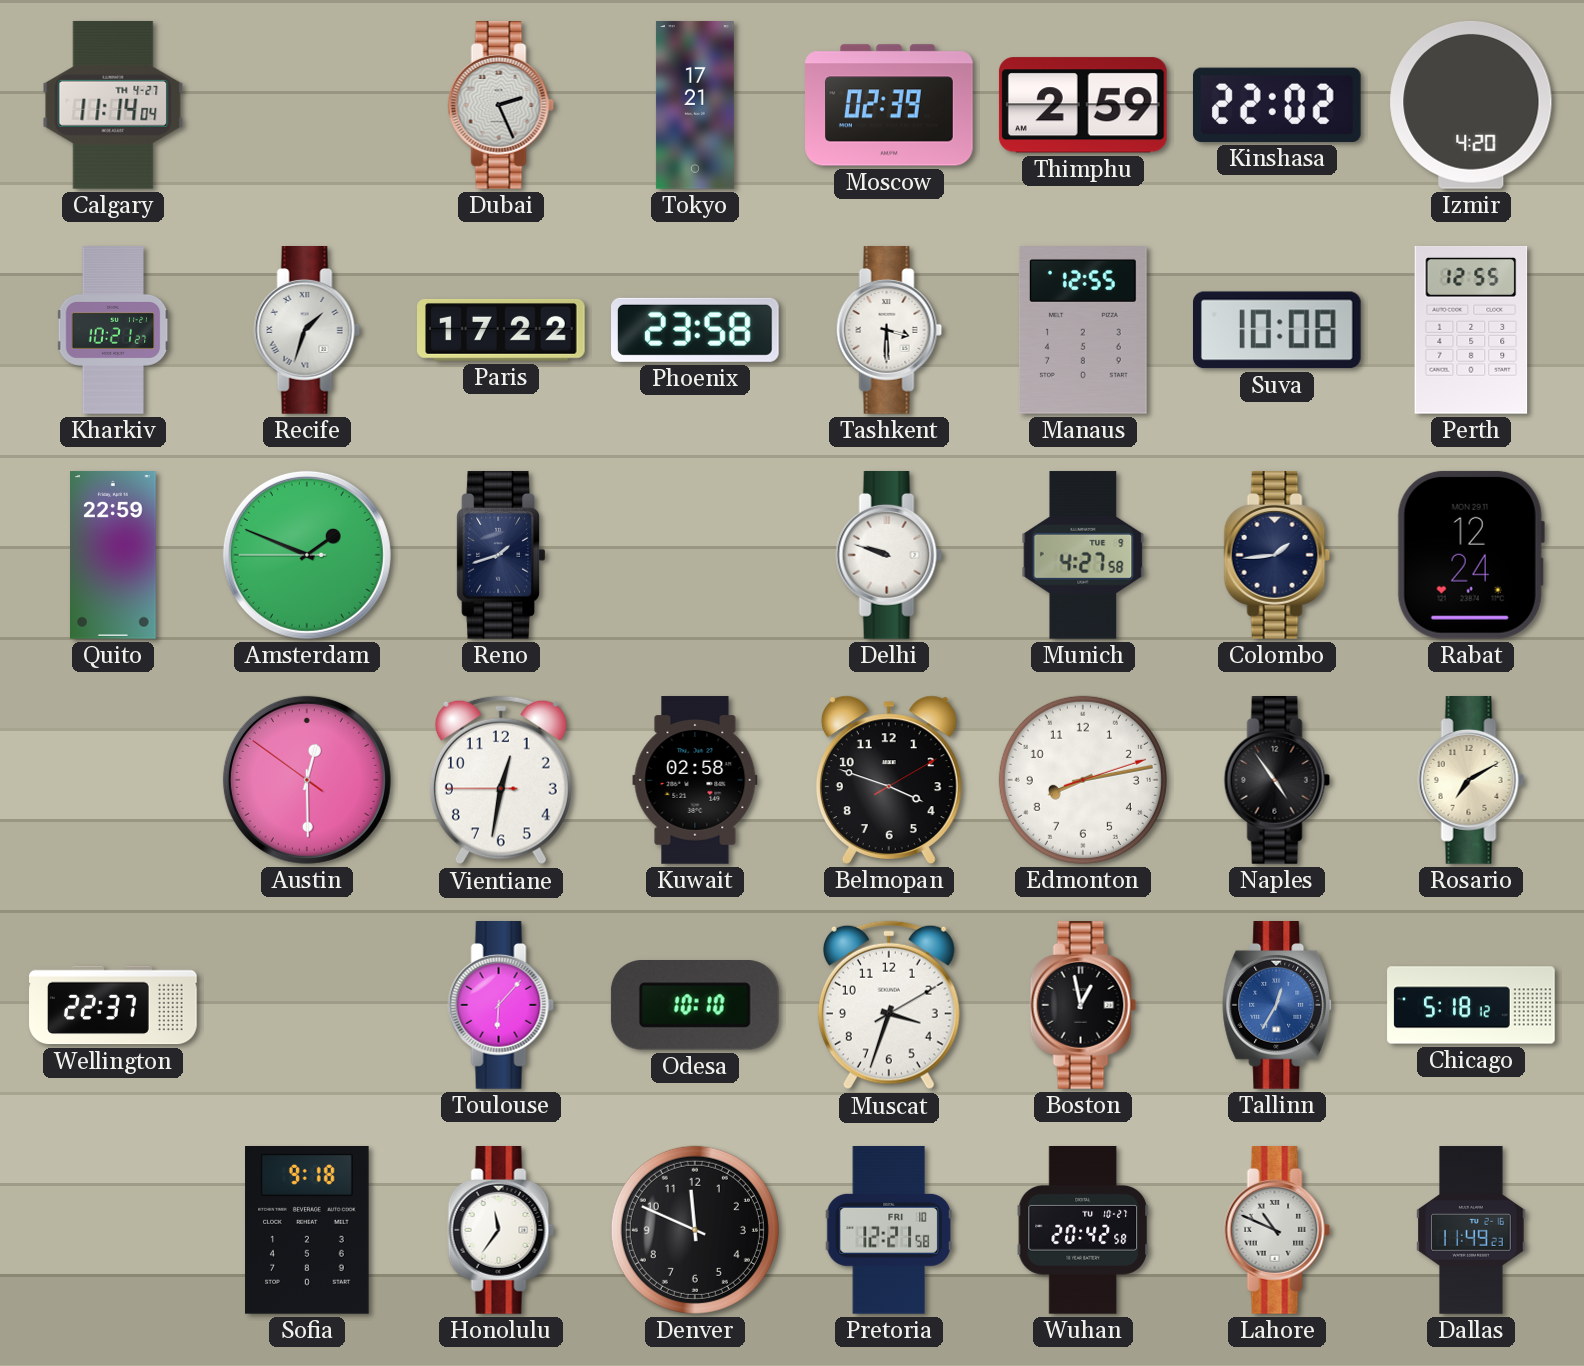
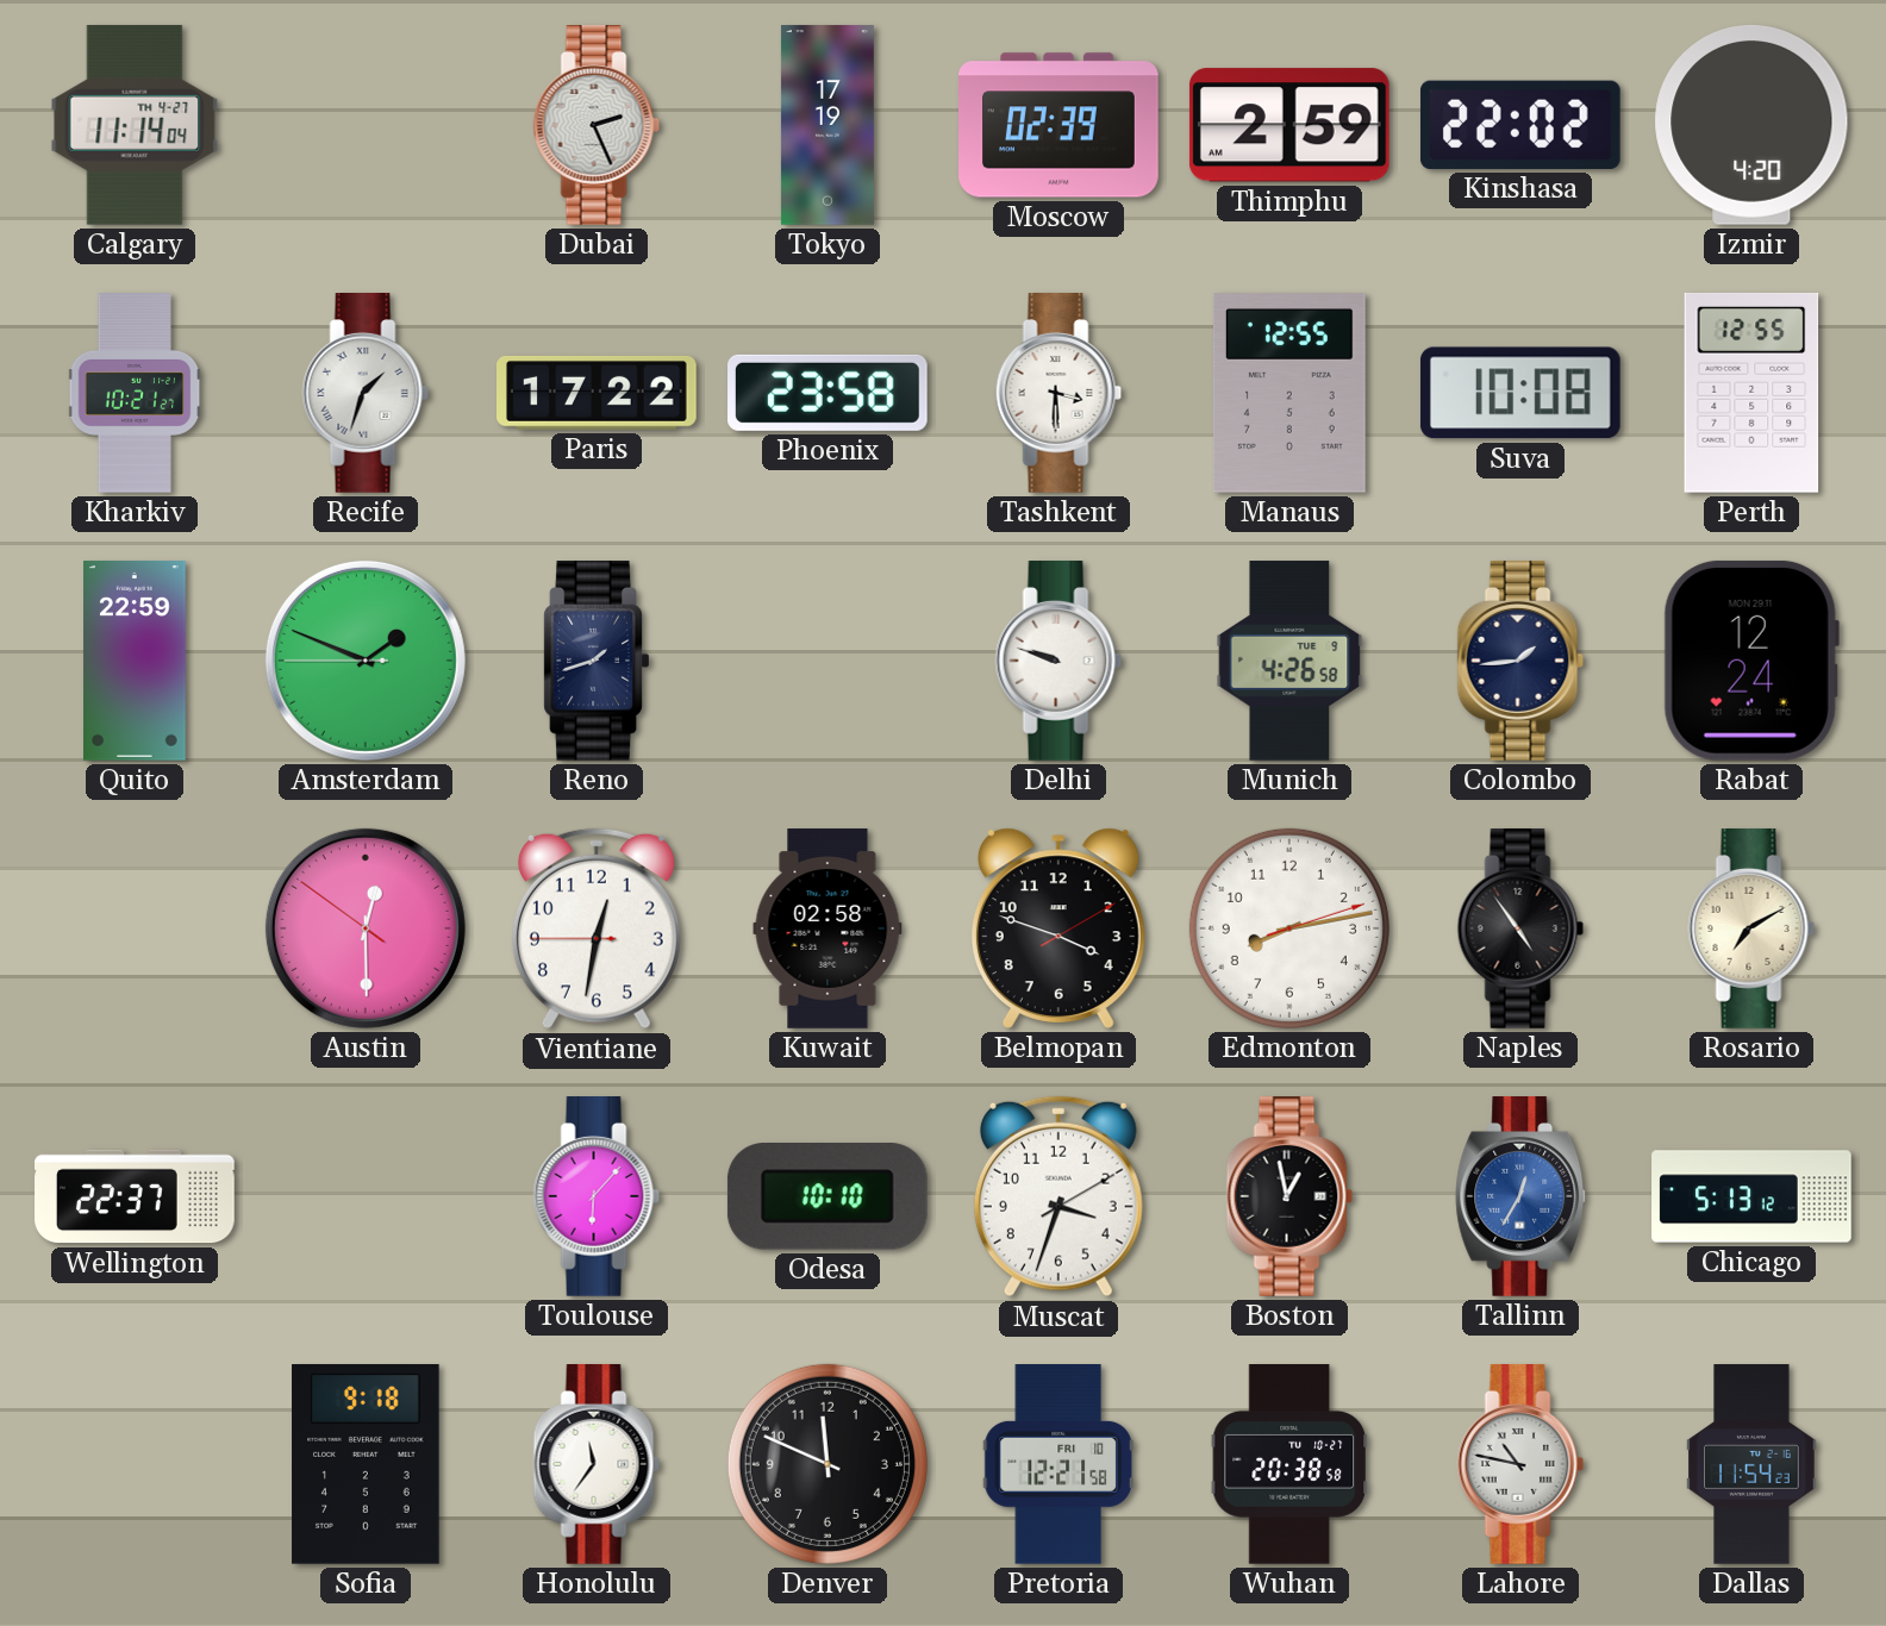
Tokyo: 17:21 -> 17:19
Munich: 4:27 -> 4:26
Chicago: 5:18 -> 5:13
Wuhan: 20:42 -> 20:38
Lahore: 10:49 -> 10:47
Dallas: 11:49 -> 11:54
